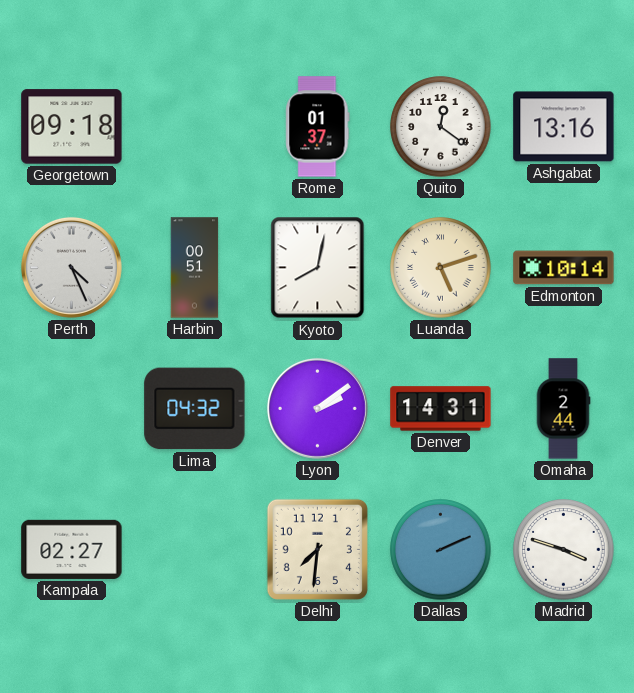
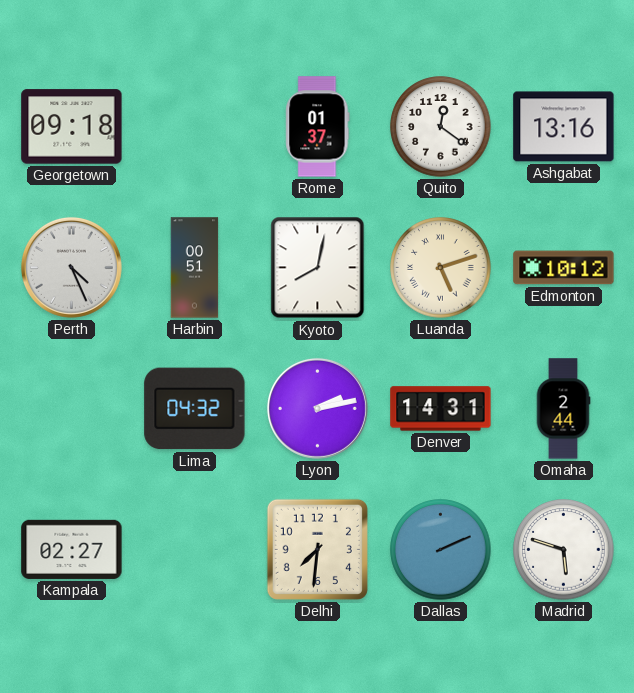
Edmonton: 10:14 -> 10:12
Lyon: 2:09 -> 2:13
Madrid: 3:48 -> 5:48
